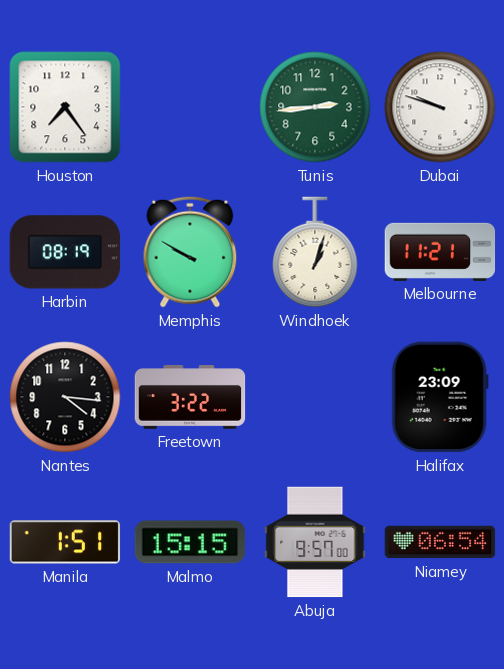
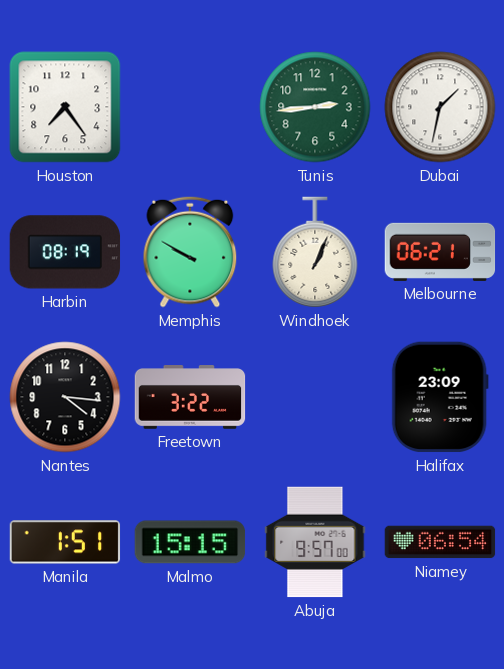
Dubai: 9:48 -> 1:32
Windhoek: 1:03 -> 1:04
Melbourne: 11:21 -> 06:21
